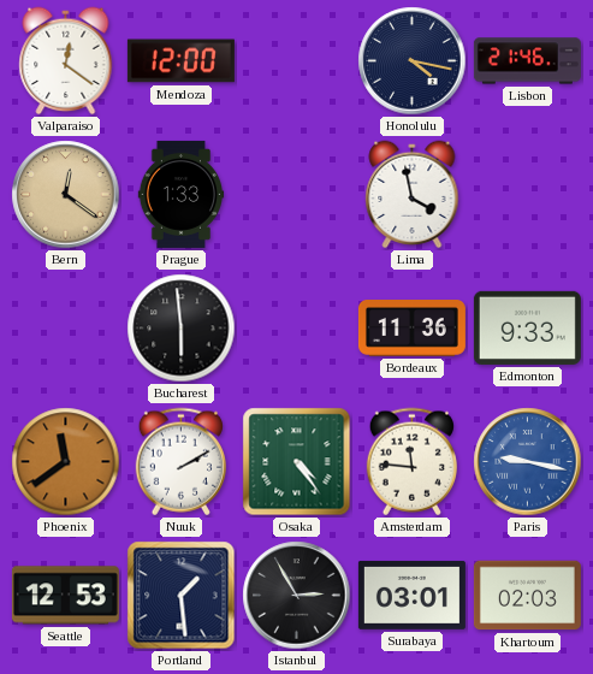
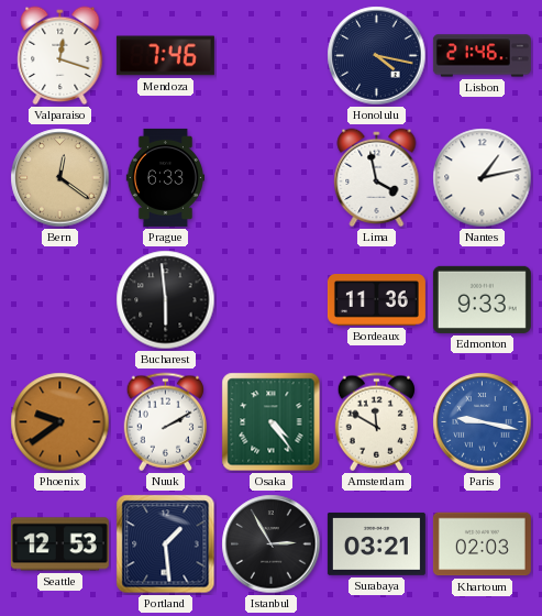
Valparaiso: 12:21 -> 12:18
Mendoza: 12:00 -> 7:46
Prague: 1:33 -> 6:33
Nantes: none -> 1:13
Phoenix: 11:39 -> 9:39
Amsterdam: 11:46 -> 11:50
Surabaya: 03:01 -> 03:21
